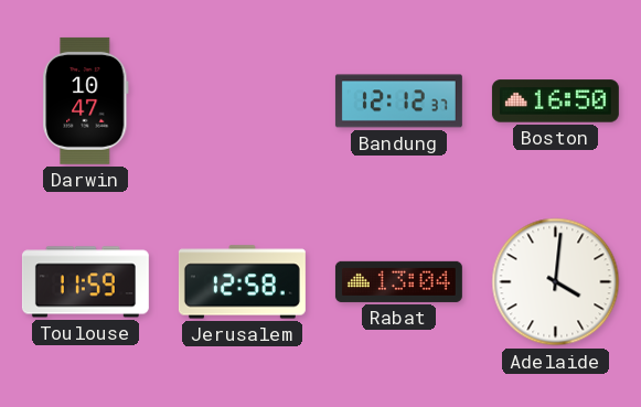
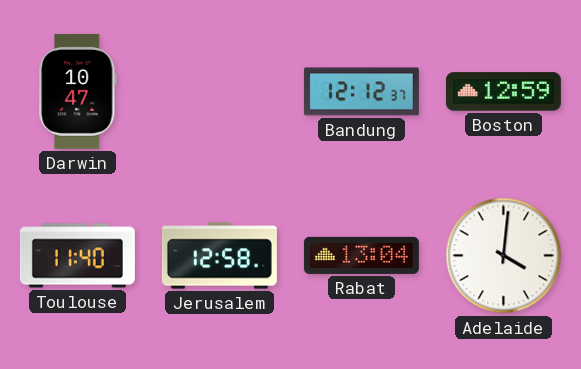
Boston: 16:50 -> 12:59
Toulouse: 11:59 -> 11:40
